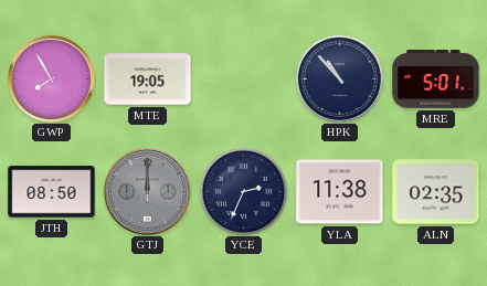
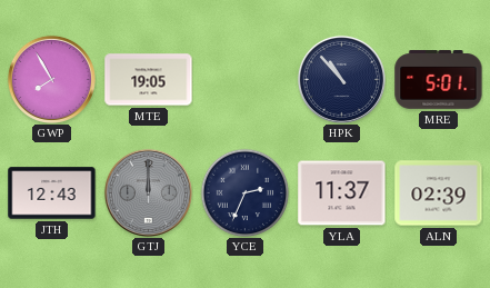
JTH: 08:50 -> 12:43
YLA: 11:38 -> 11:37
ALN: 02:35 -> 02:39
